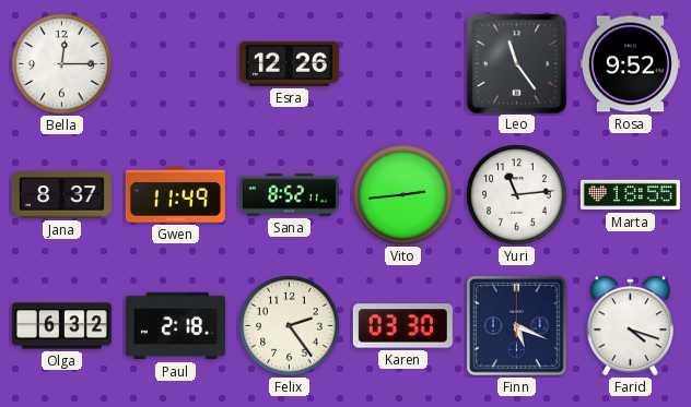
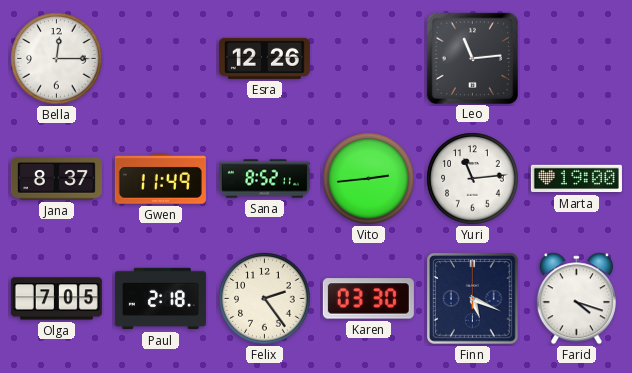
Leo: 11:24 -> 11:14
Rosa: 9:52 -> none
Marta: 18:55 -> 19:00
Olga: 6:32 -> 7:05
